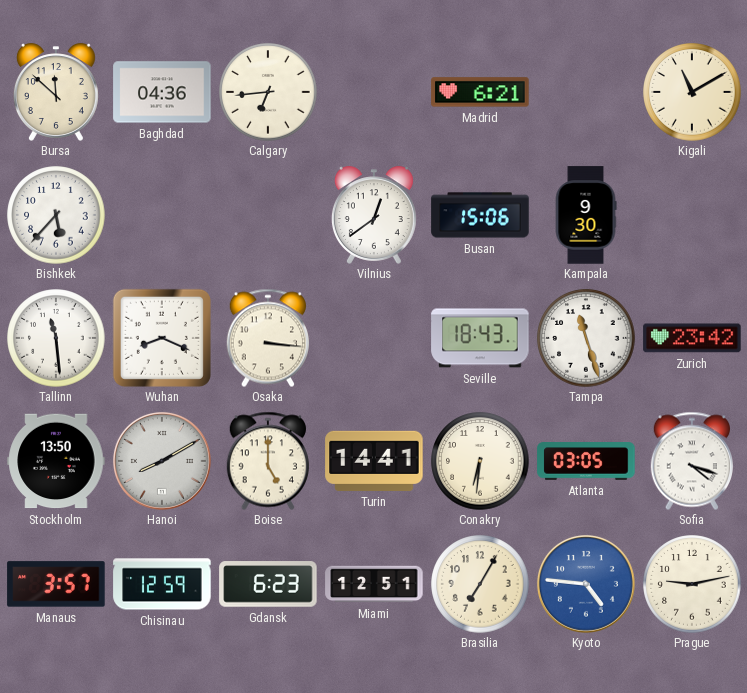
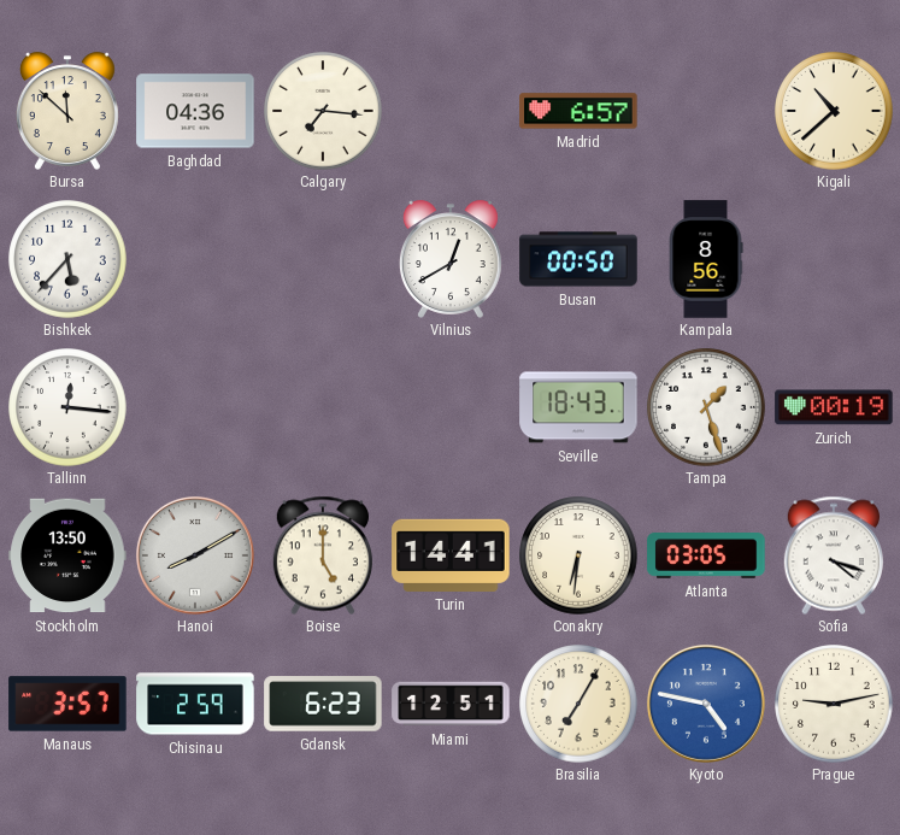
Calgary: 6:44 -> 7:16
Madrid: 6:21 -> 6:57
Kigali: 11:10 -> 10:38
Vilnius: 12:39 -> 12:40
Busan: 15:06 -> 00:50
Kampala: 9:30 -> 8:56
Tallinn: 11:29 -> 12:16
Wuhan: 8:19 -> none
Osaka: 3:16 -> none
Tampa: 11:27 -> 1:27
Zurich: 23:42 -> 00:19
Chisinau: 12:59 -> 2:59
Kyoto: 4:46 -> 4:47
